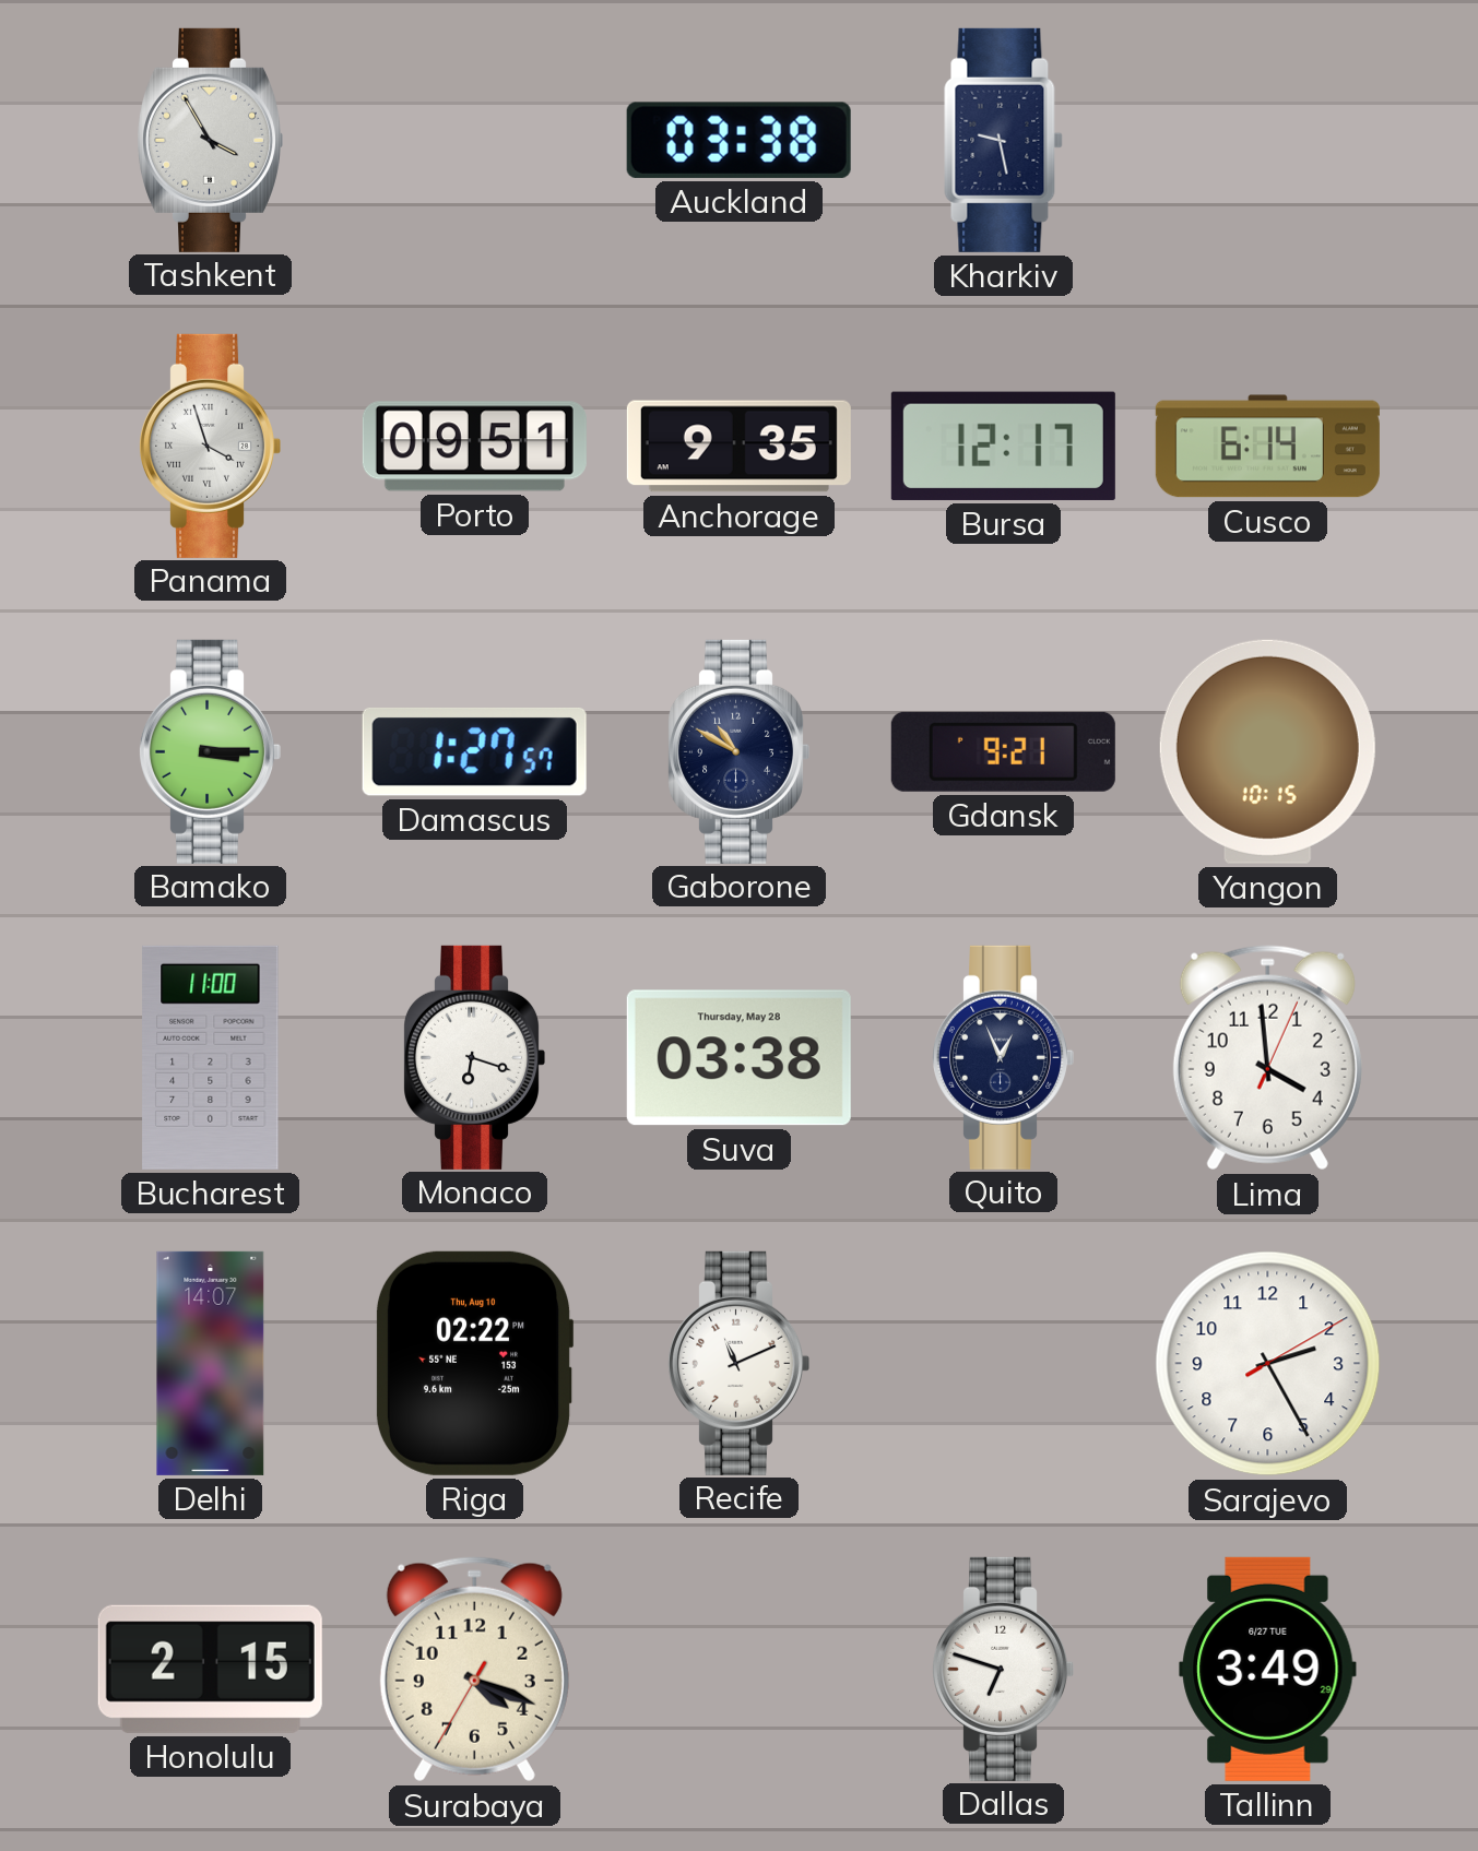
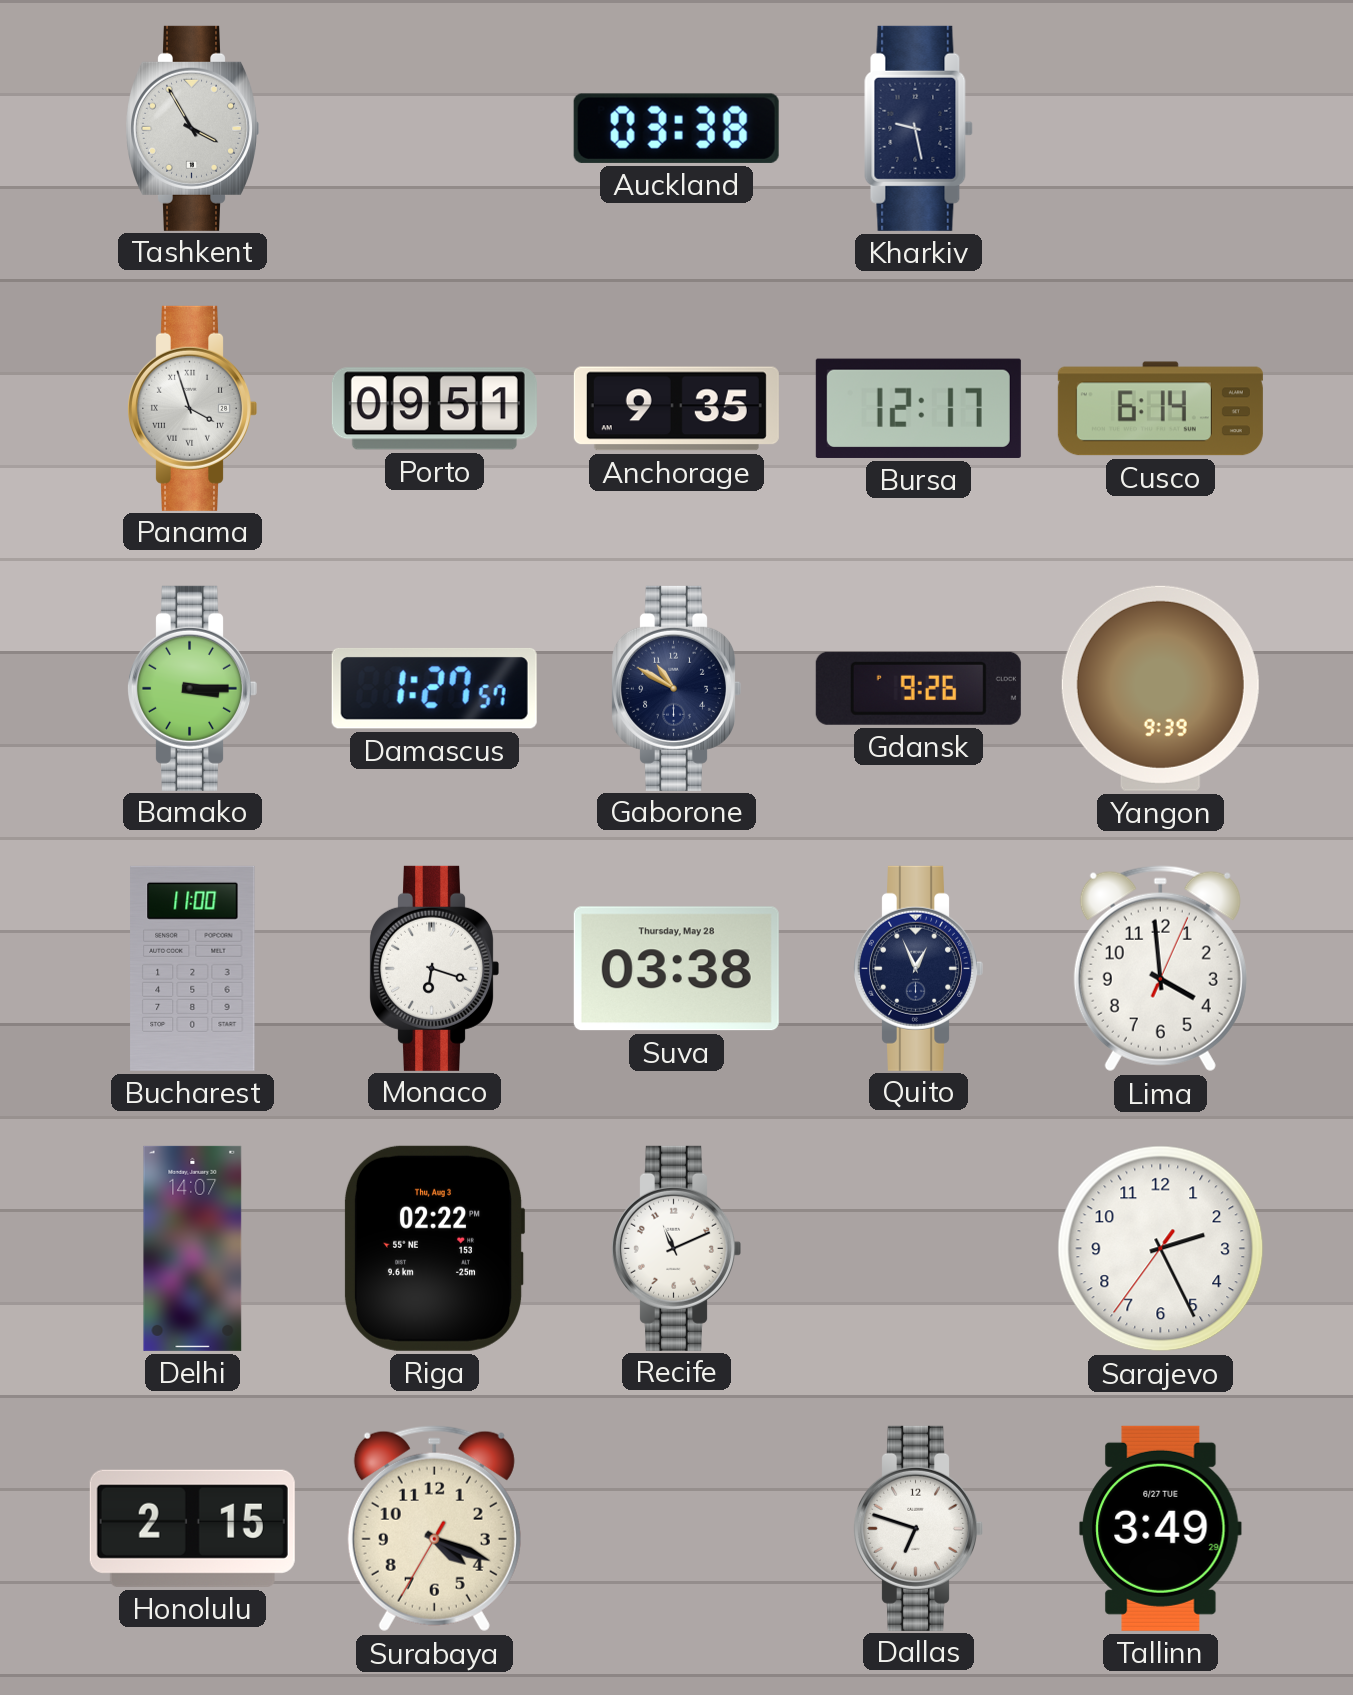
Gdansk: 9:21 -> 9:26
Yangon: 10:15 -> 9:39
Riga date: Thu, Aug 10 -> Thu, Aug 3
Sarajevo: 2:25:10 -> 2:25:36
